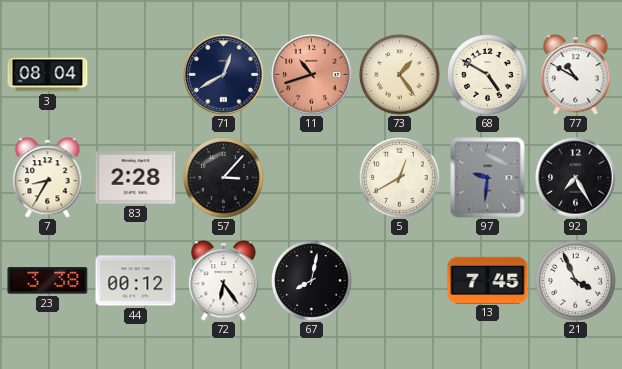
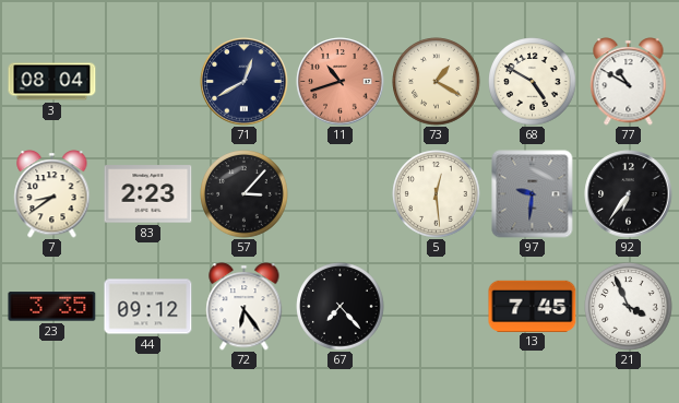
73: 1:24 -> 1:20
7: 8:35 -> 8:39
83: 2:28 -> 2:23
5: 12:40 -> 12:29
92: 7:25 -> 6:36
23: 3:38 -> 3:35
44: 00:12 -> 09:12
67: 8:02 -> 7:23
